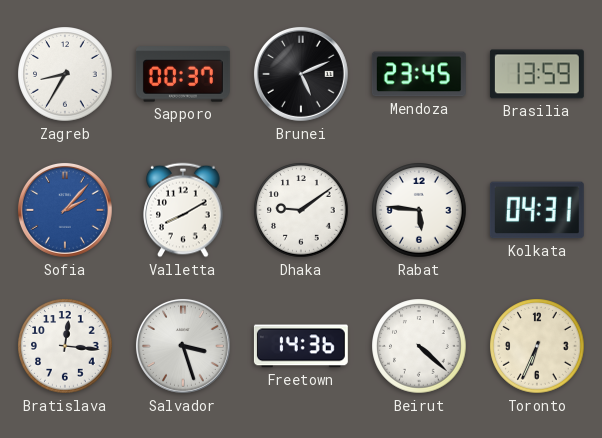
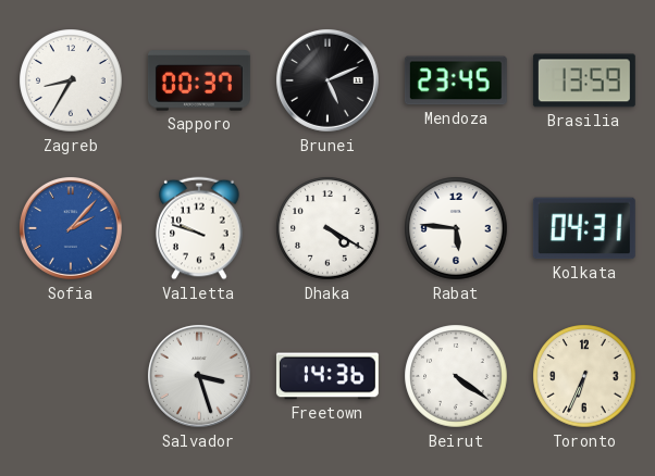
Valletta: 8:10 -> 9:48
Dhaka: 9:09 -> 4:20
Bratislava: 12:16 -> none
Beirut: 4:22 -> 4:21
